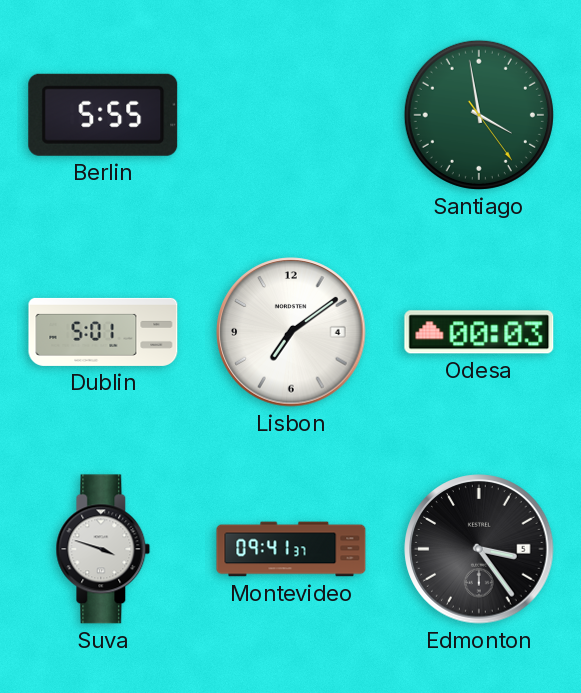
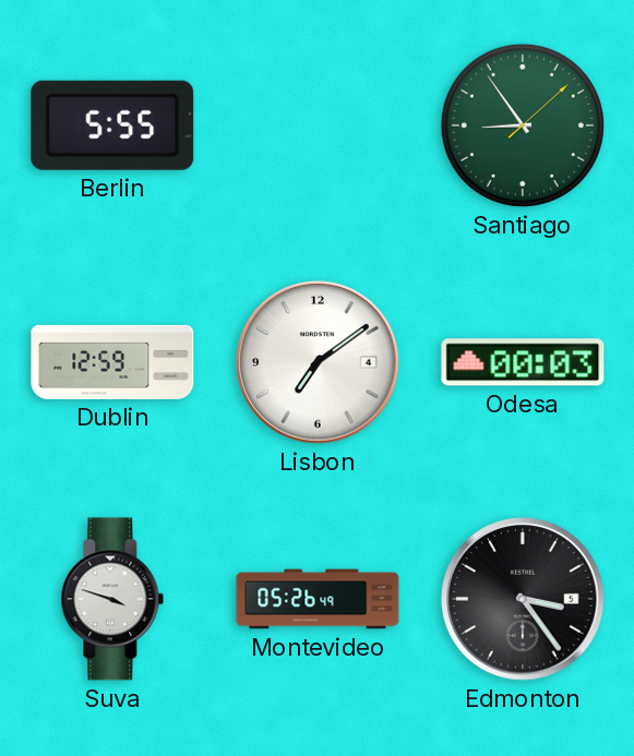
Santiago: 3:58 -> 8:54
Dublin: 5:01 -> 12:59
Montevideo: 09:41 -> 05:26
